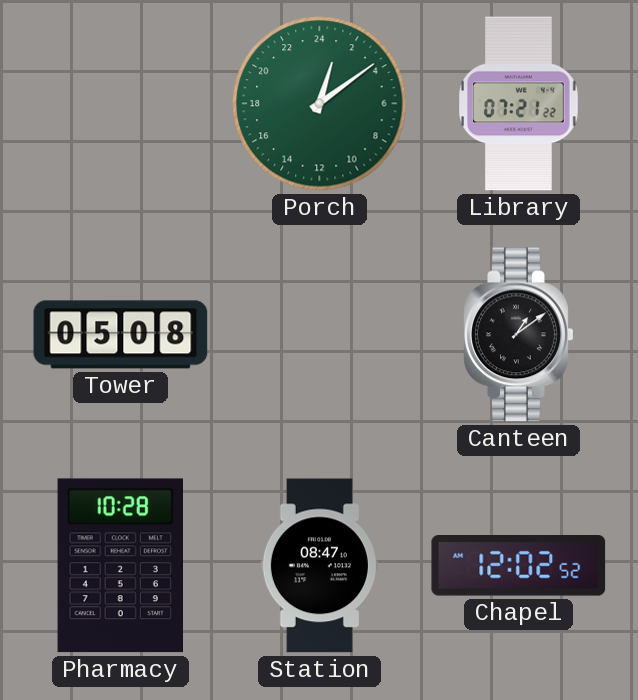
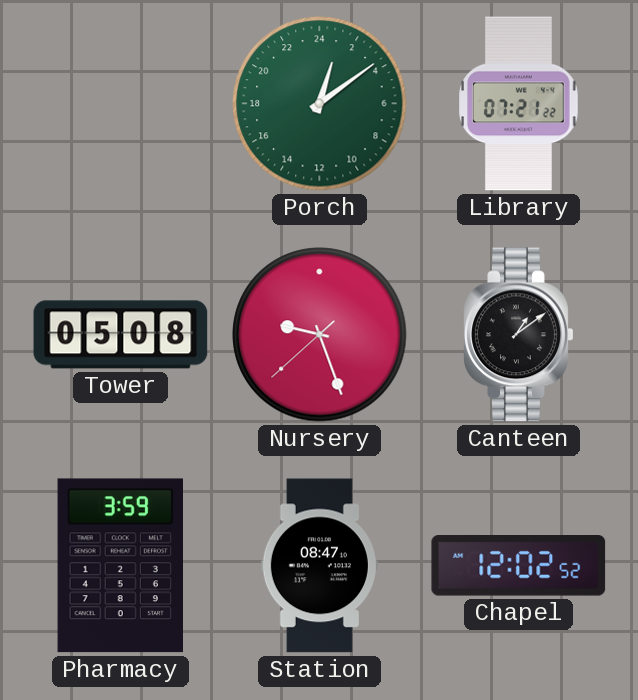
Nursery: none -> 9:26
Pharmacy: 10:28 -> 3:59
